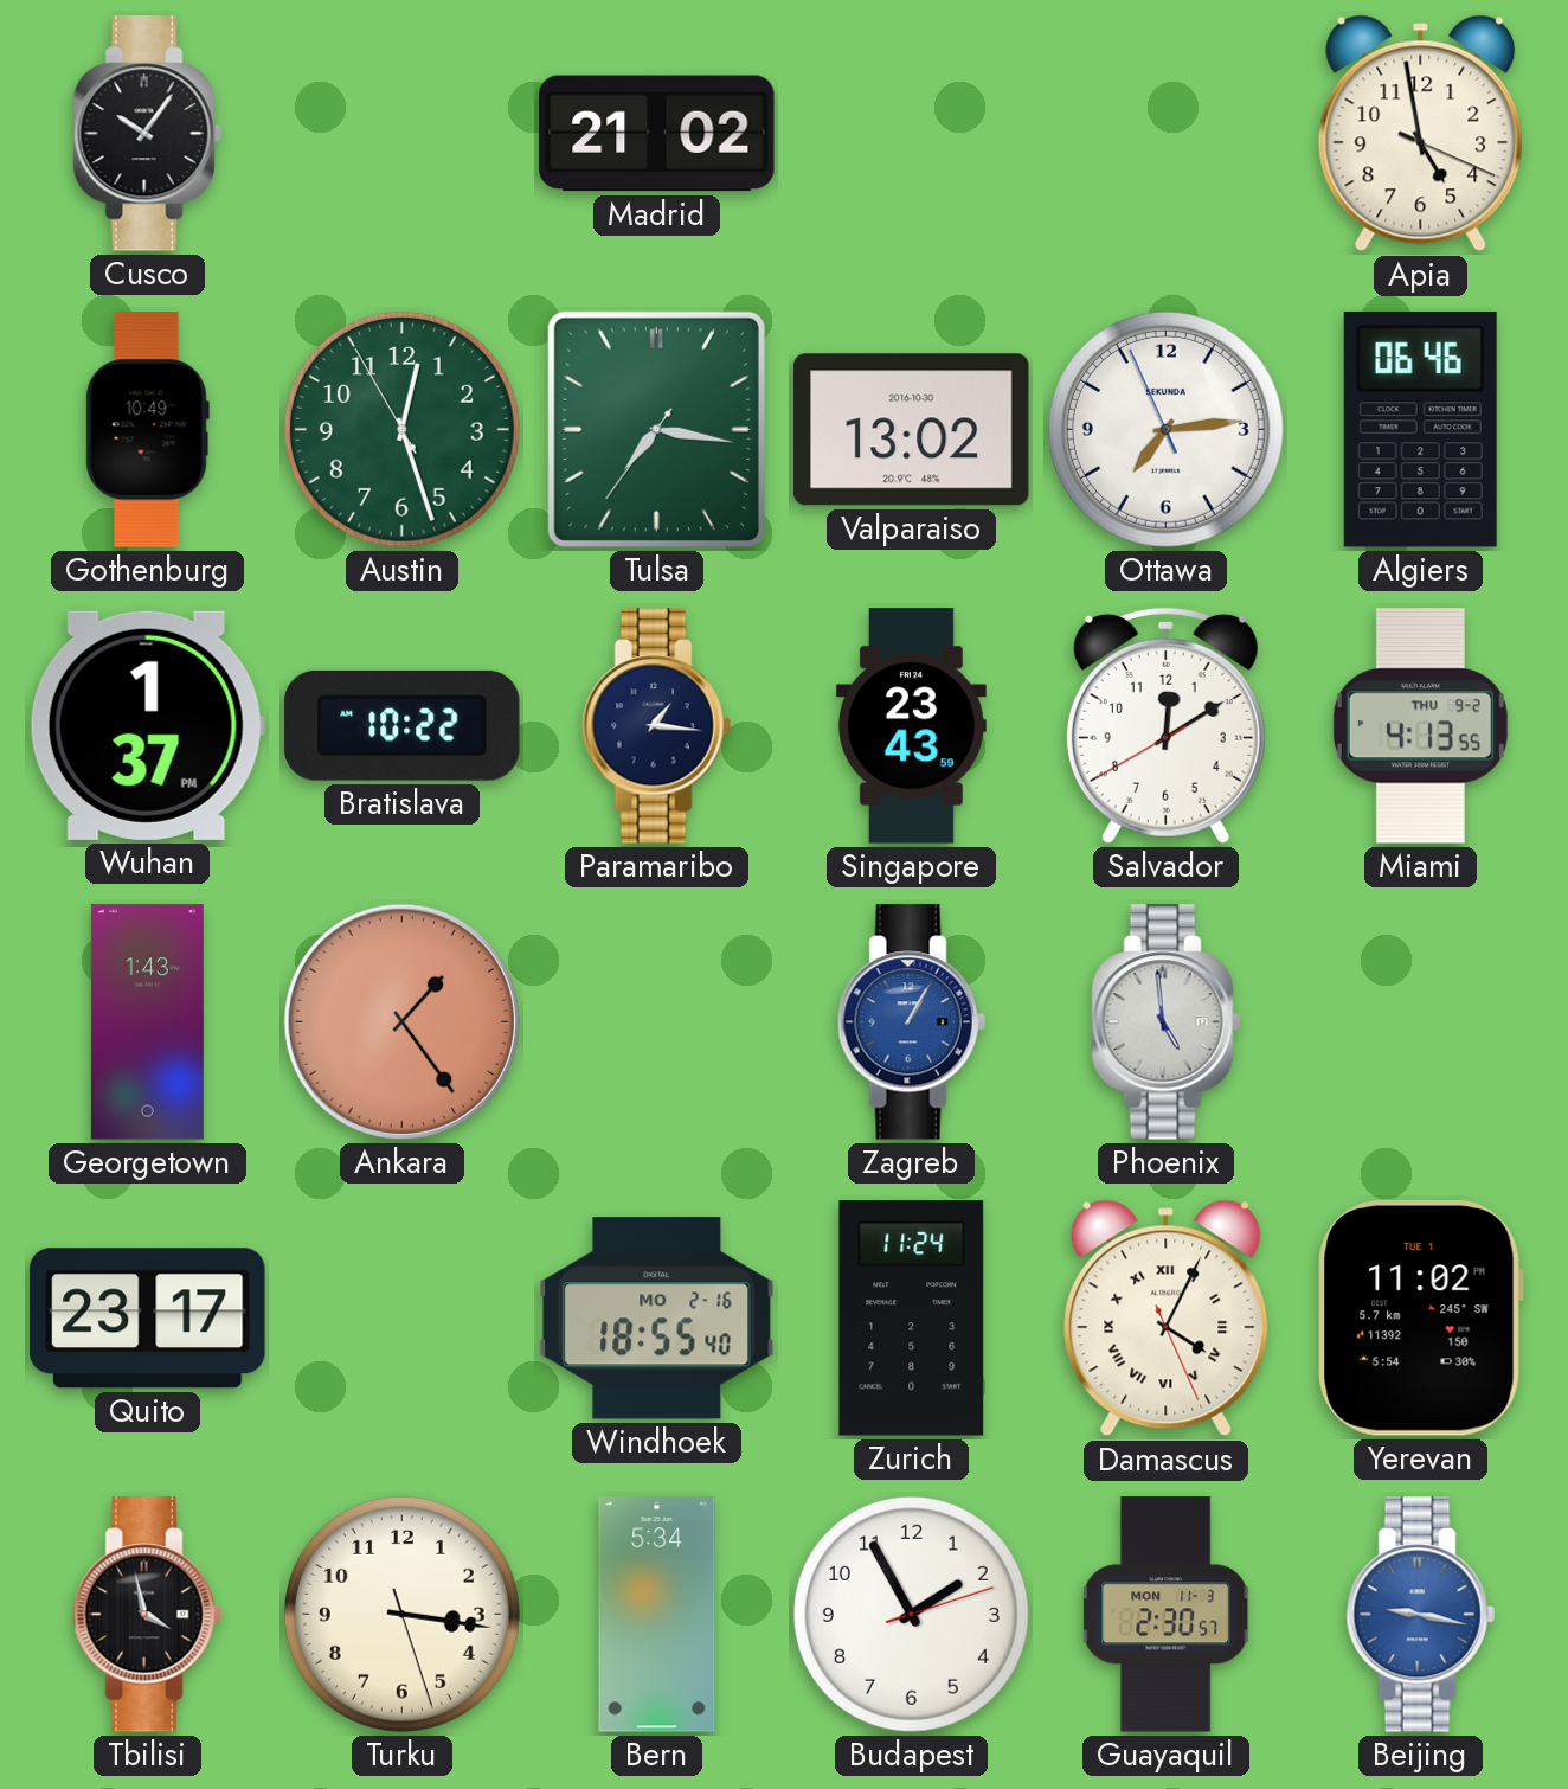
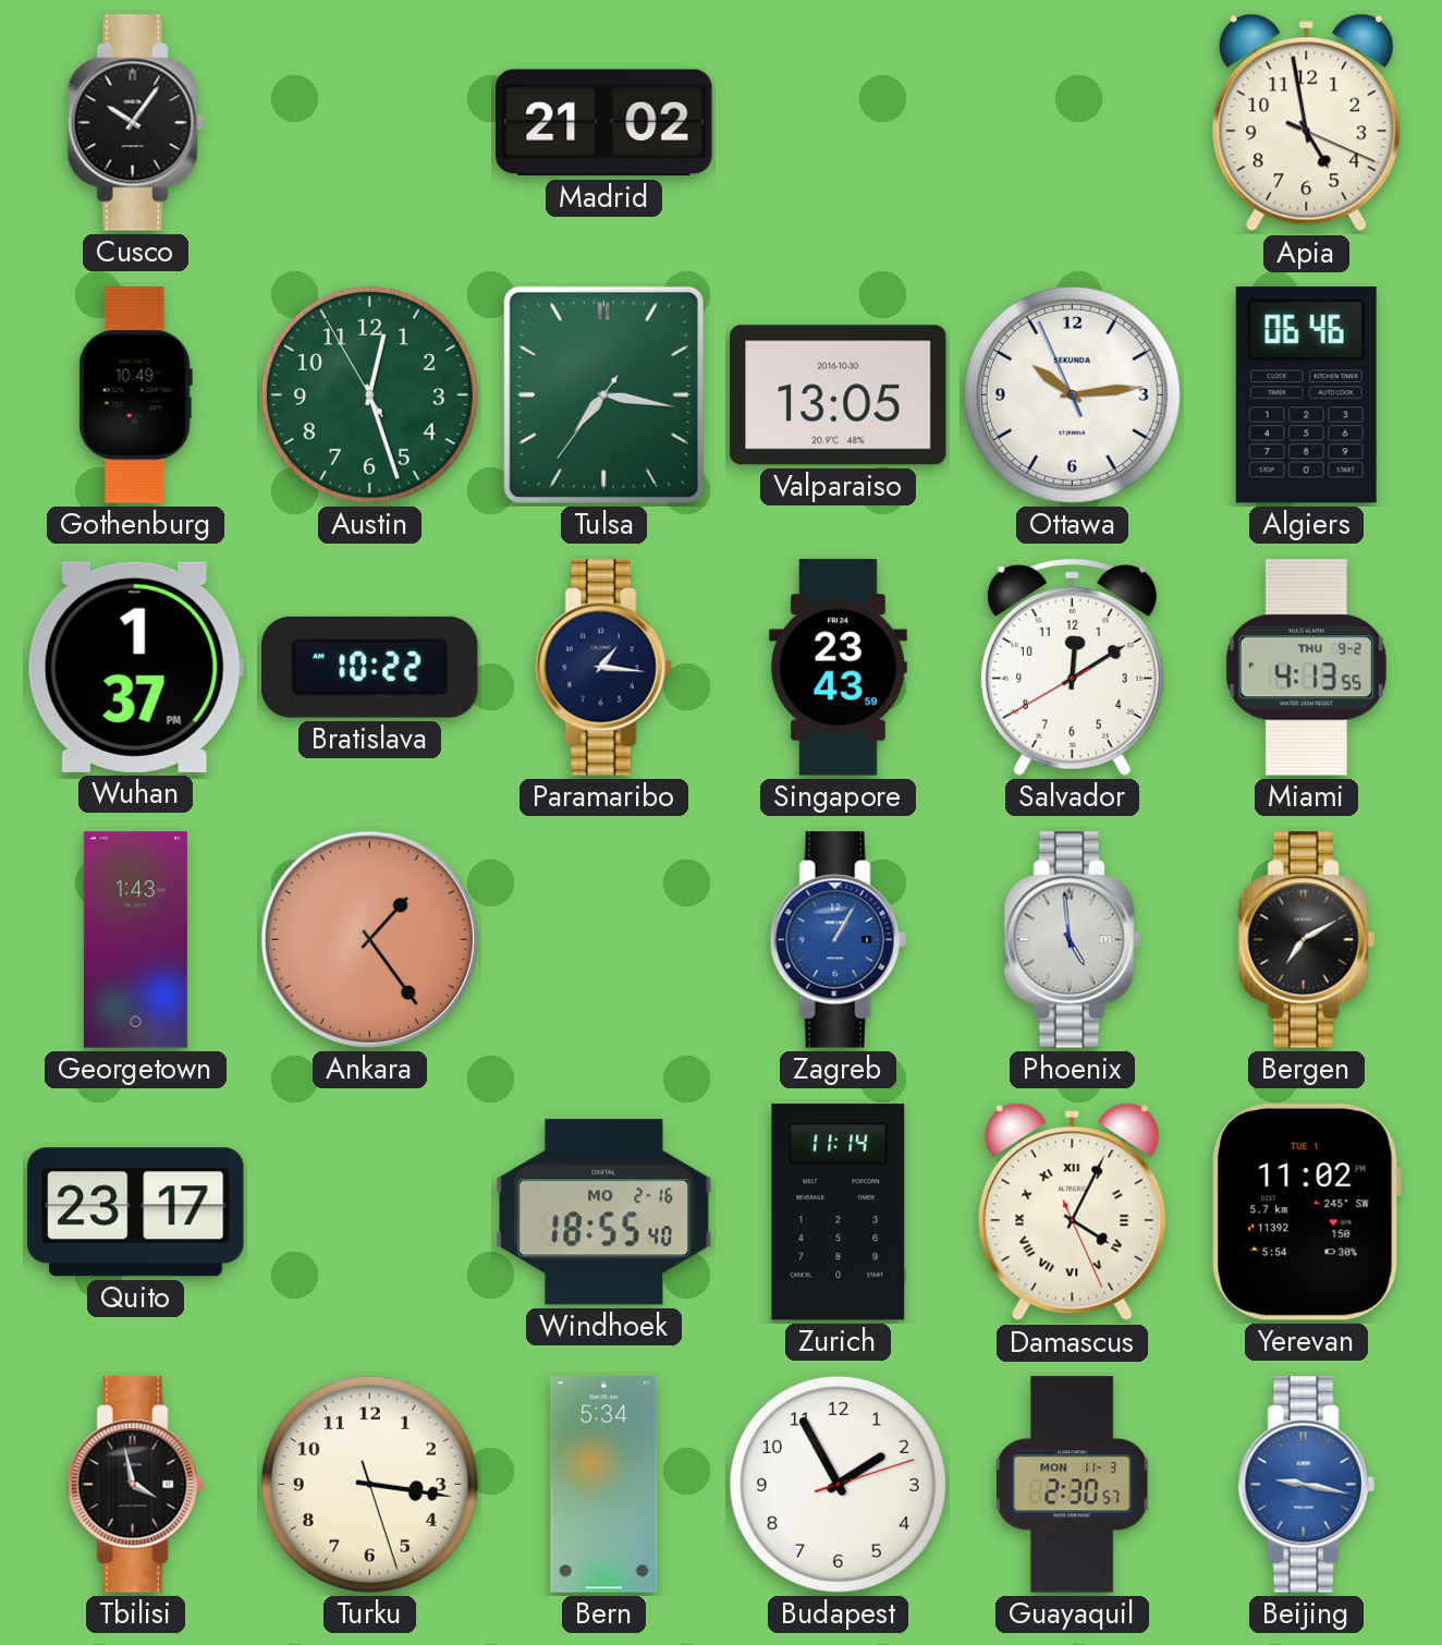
Valparaiso: 13:02 -> 13:05
Ottawa: 7:13 -> 10:13
Bergen: none -> 7:10
Zurich: 11:24 -> 11:14
